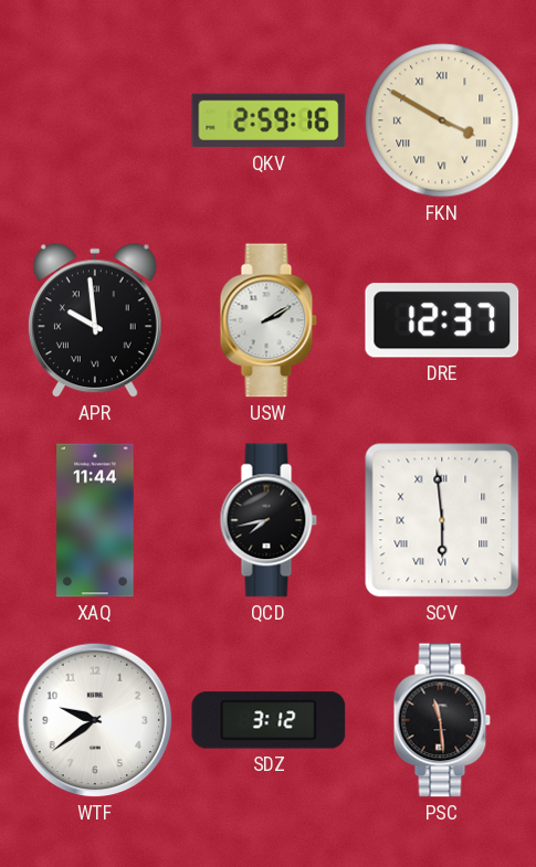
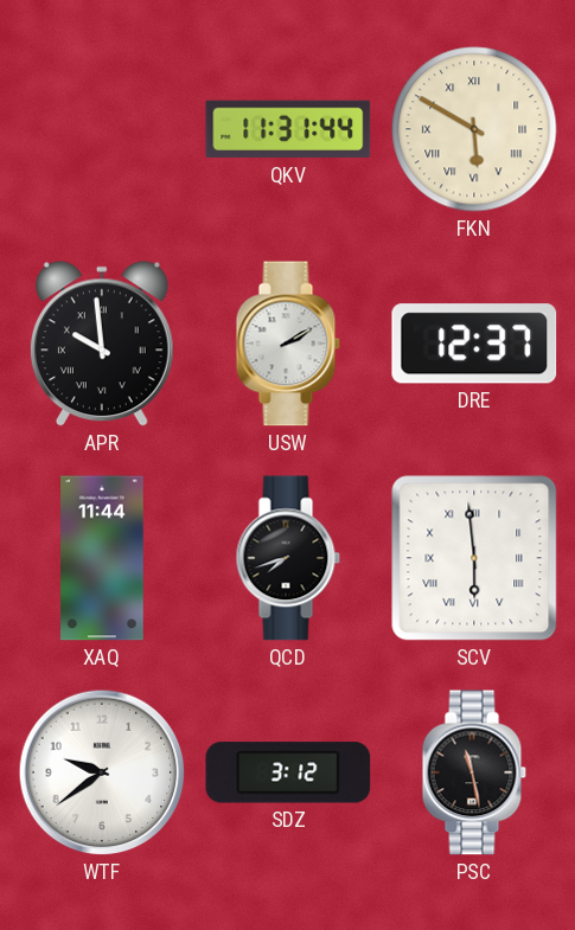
QKV: 2:59 -> 11:31
FKN: 3:50 -> 5:50
QCD: 7:43 -> 7:42
PSC: 11:29 -> 11:28
